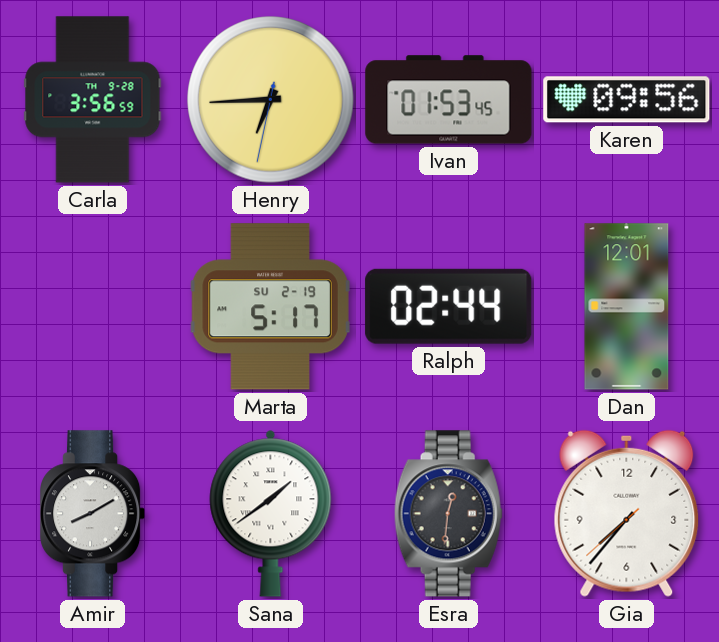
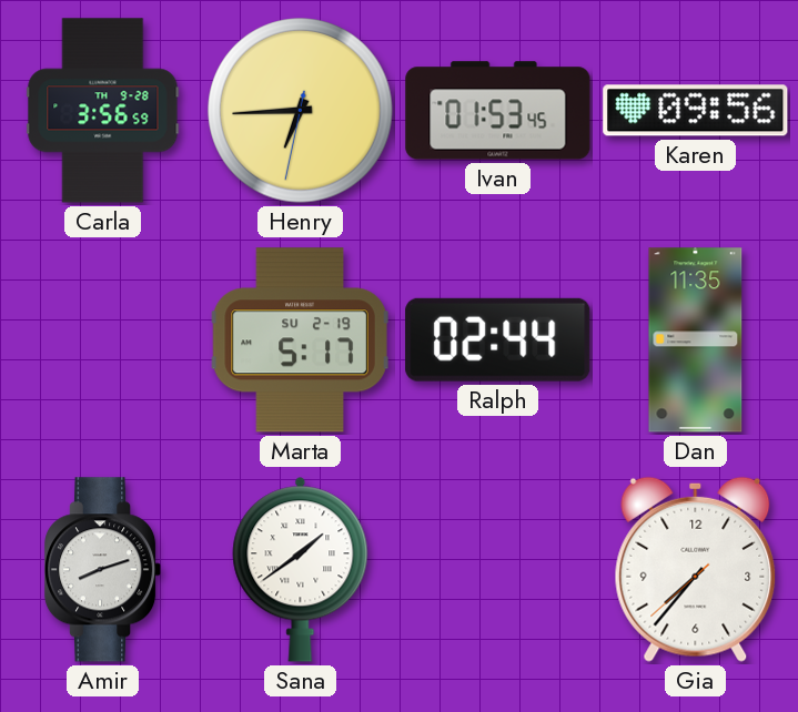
Dan: 12:01 -> 11:35
Amir: 8:10 -> 8:12
Esra: 12:31 -> none
